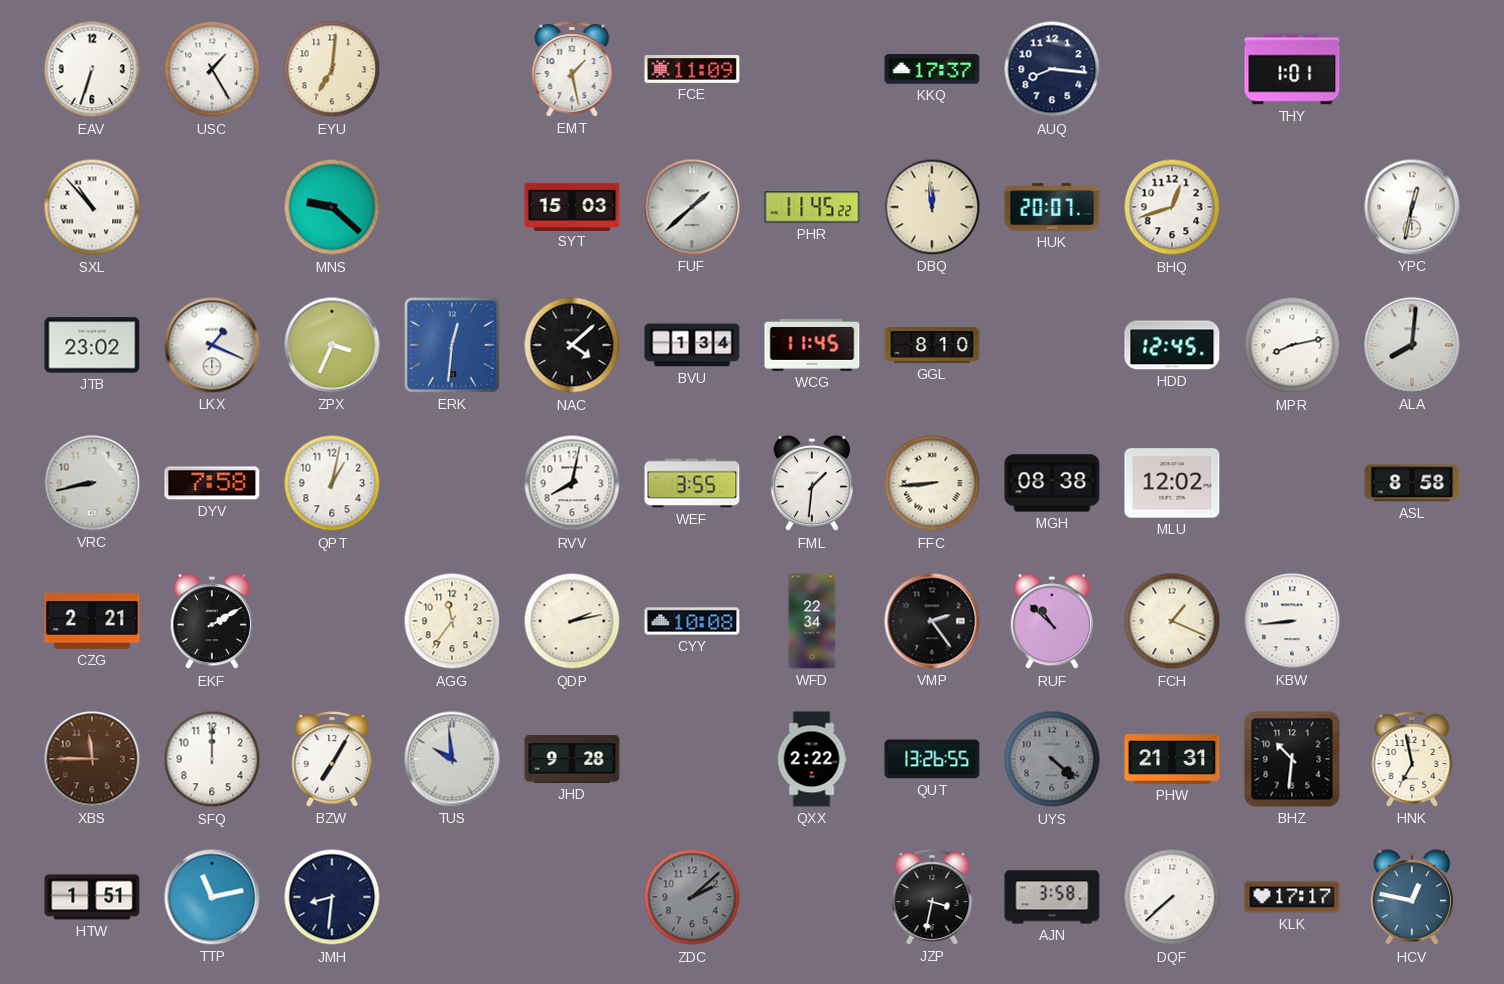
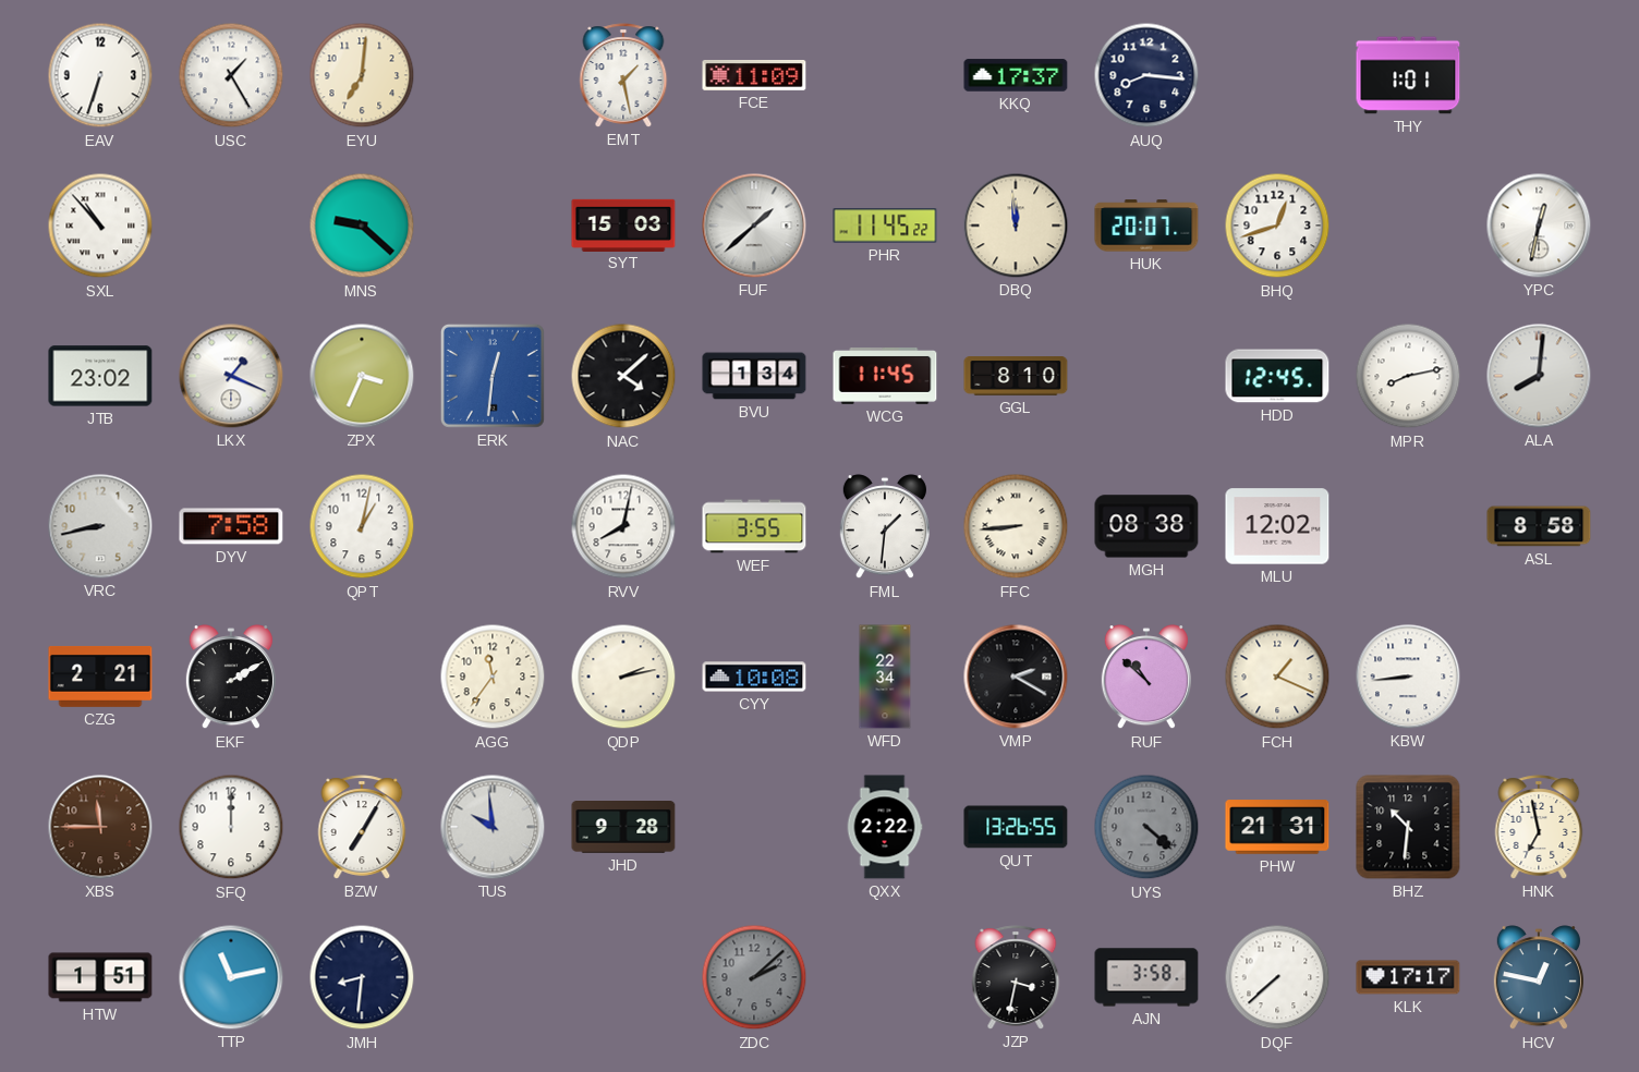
VMP: 2:24 -> 2:20
